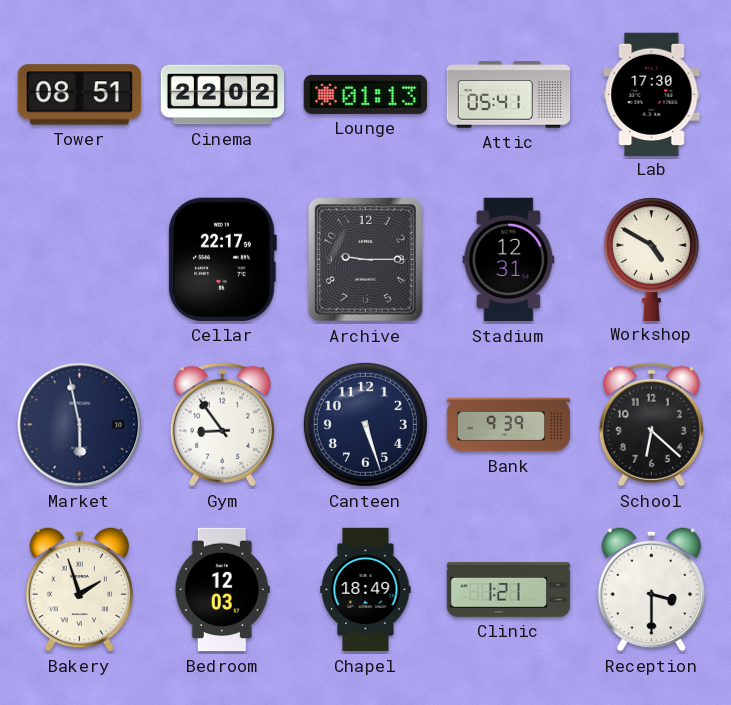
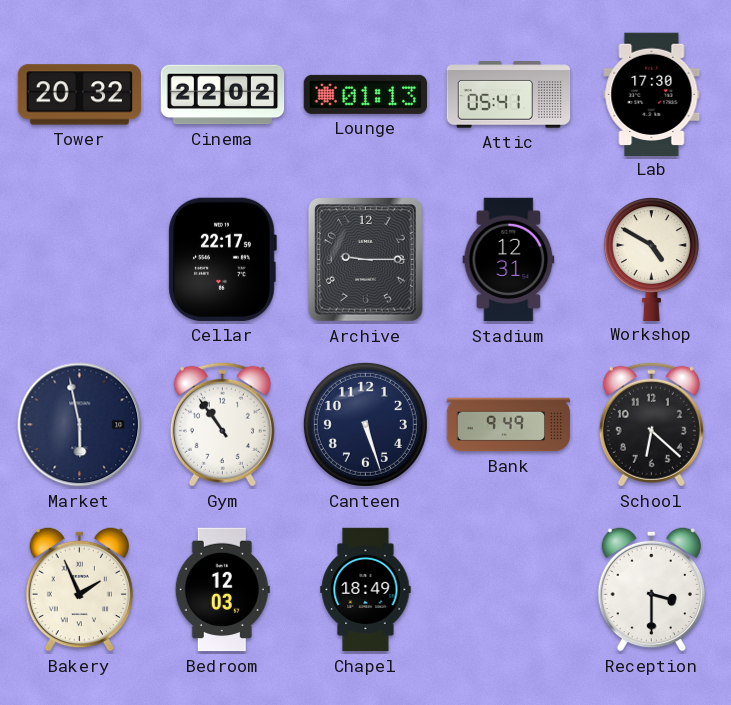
Tower: 08:51 -> 20:32
Gym: 8:54 -> 10:54
Bank: 9:39 -> 9:49
Bakery: 1:57 -> 1:56
Clinic: 1:21 -> none
